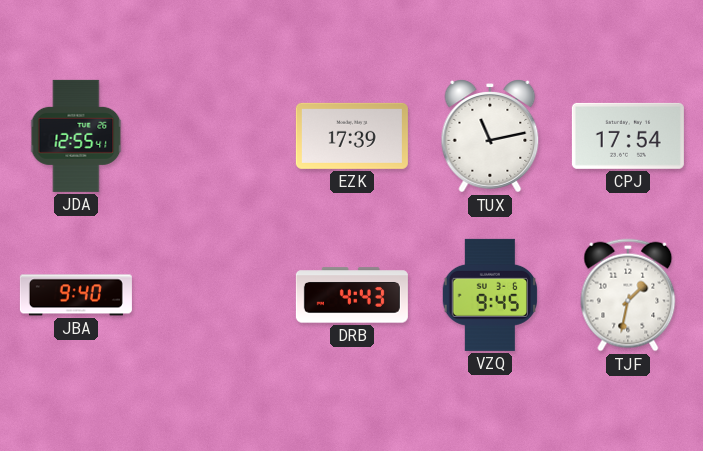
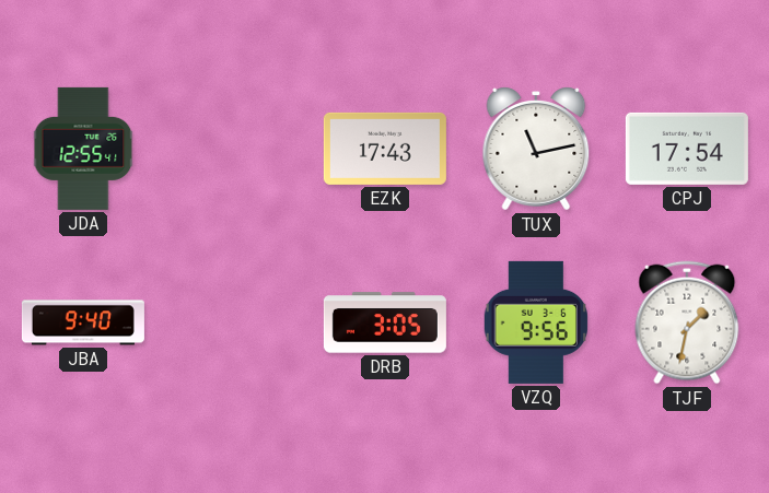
EZK: 17:39 -> 17:43
DRB: 4:43 -> 3:05
VZQ: 9:45 -> 9:56
